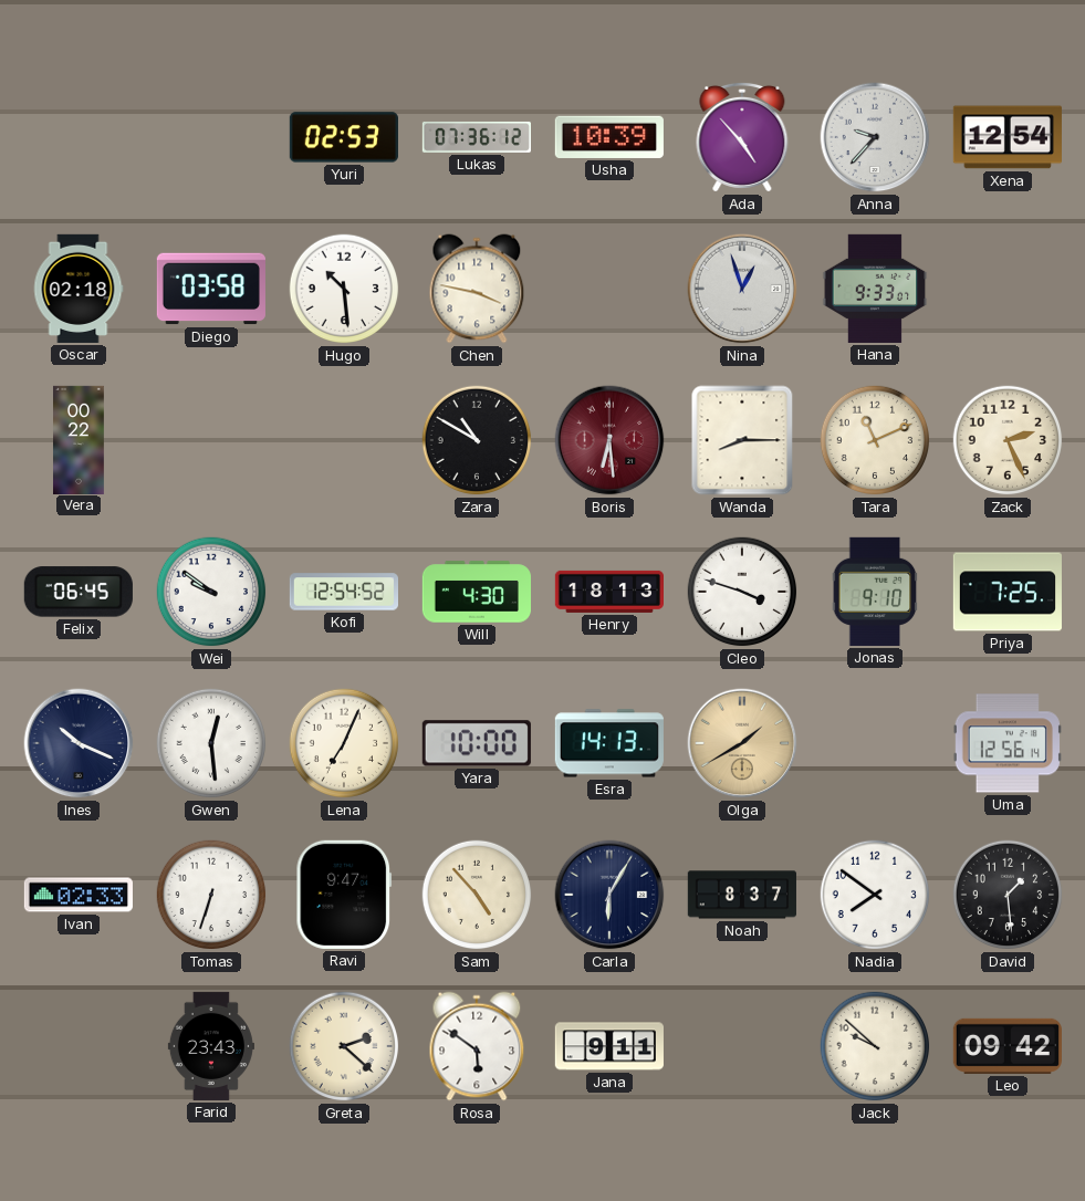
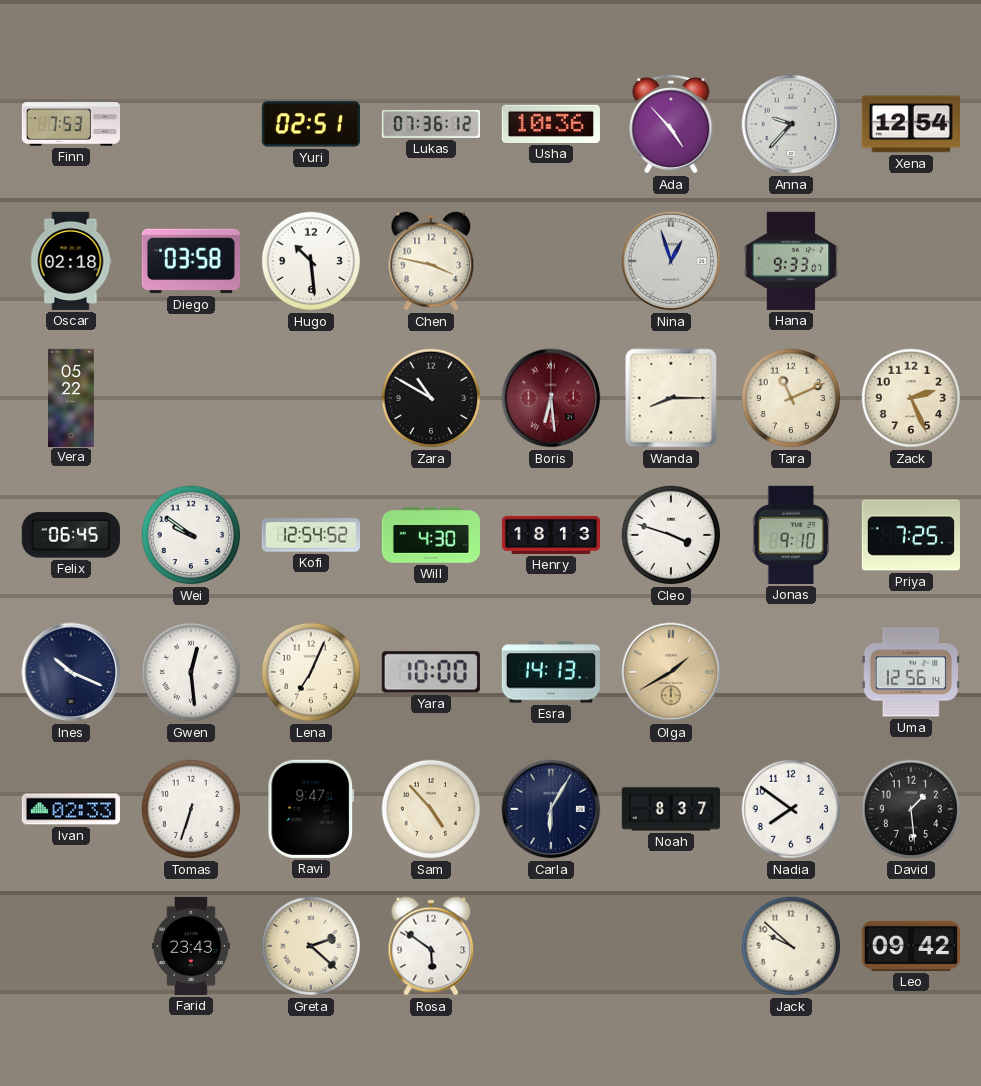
Finn: none -> 7:53
Yuri: 02:53 -> 02:51
Usha: 10:39 -> 10:36
Vera: 00:22 -> 05:22
Jana: 9:11 -> none
